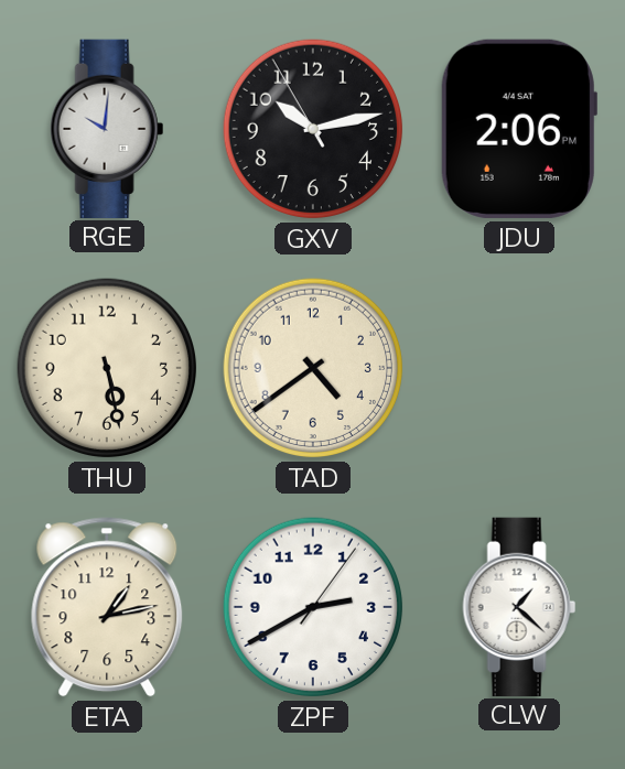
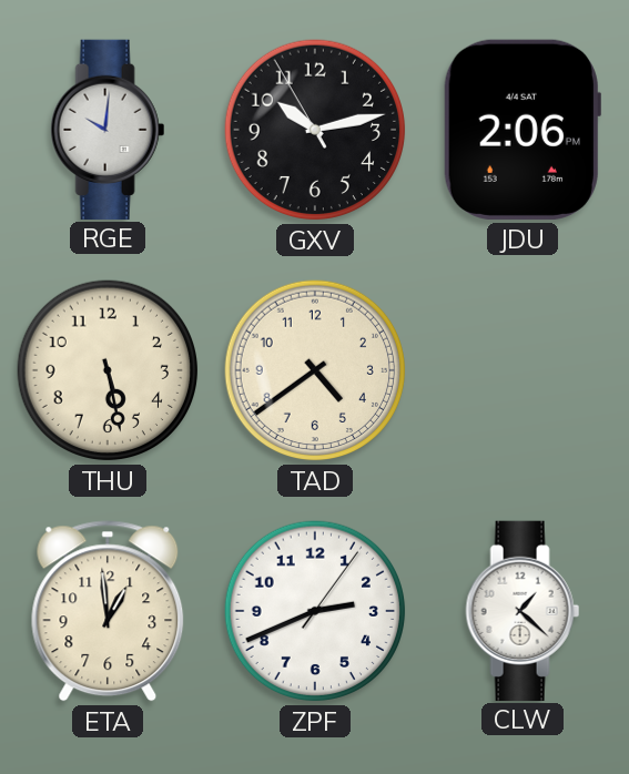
ETA: 1:13 -> 12:59
ZPF: 2:40 -> 2:41
